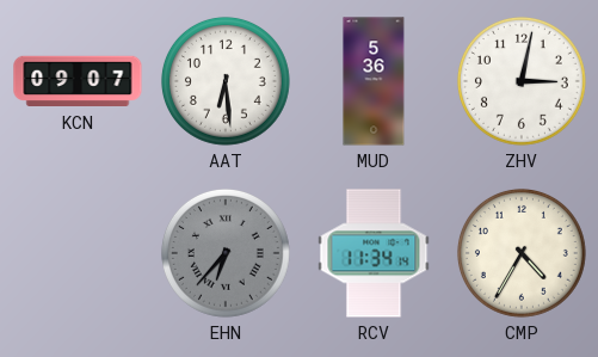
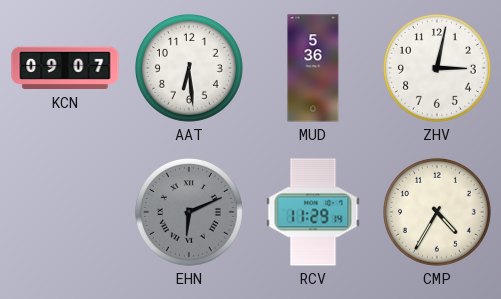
EHN: 6:37 -> 6:11
RCV: 11:34 -> 11:29
